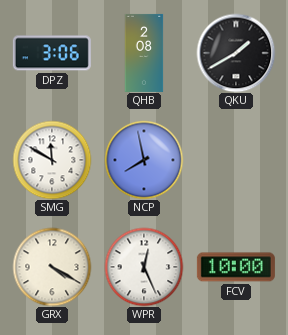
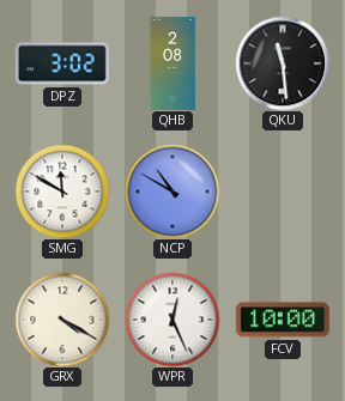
DPZ: 3:06 -> 3:02
QKU: 1:40 -> 11:29
NCP: 7:58 -> 10:50
